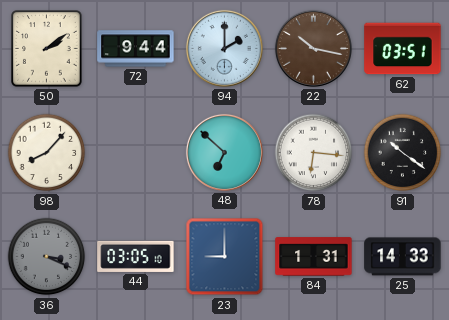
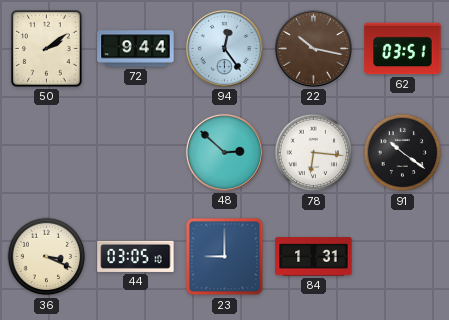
94: 2:00 -> 12:24
98: 8:07 -> none
48: 6:52 -> 2:52
36 dial: grey -> cream
25: 14:33 -> none
